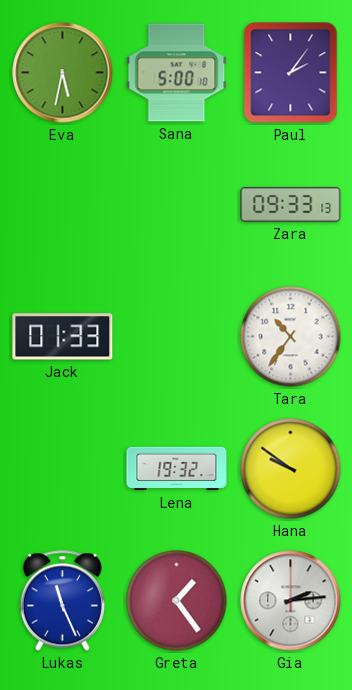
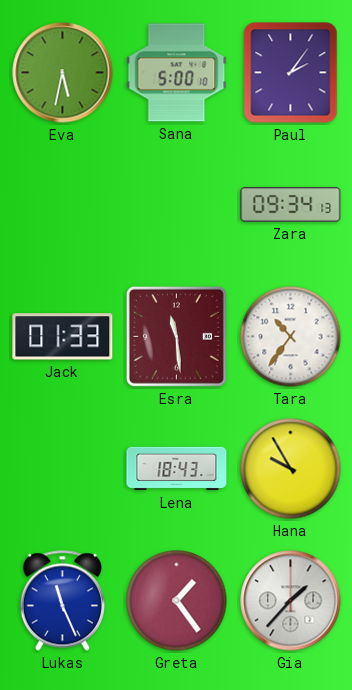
Zara: 09:33 -> 09:34
Esra: none -> 11:29
Lena: 19:32 -> 18:43
Hana: 9:51 -> 9:55
Gia: 2:14 -> 1:37
